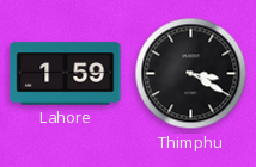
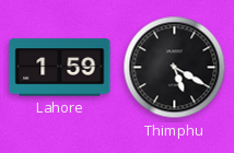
Thimphu: 3:20 -> 5:20
